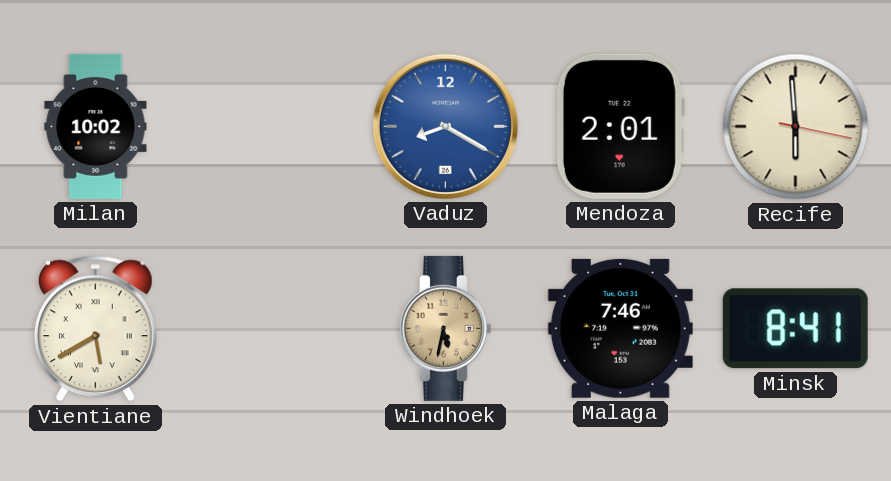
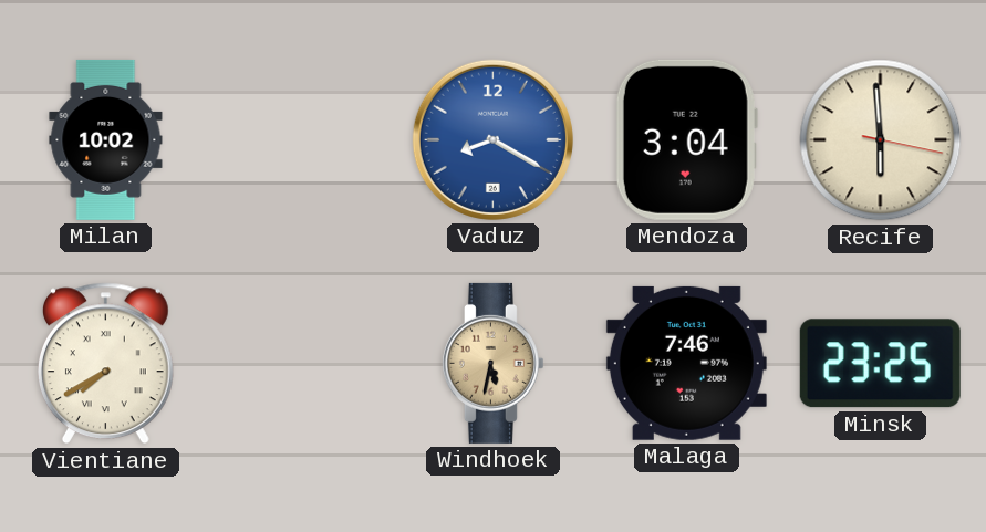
Mendoza: 2:01 -> 3:04
Vientiane: 5:40 -> 7:40
Minsk: 8:41 -> 23:25
